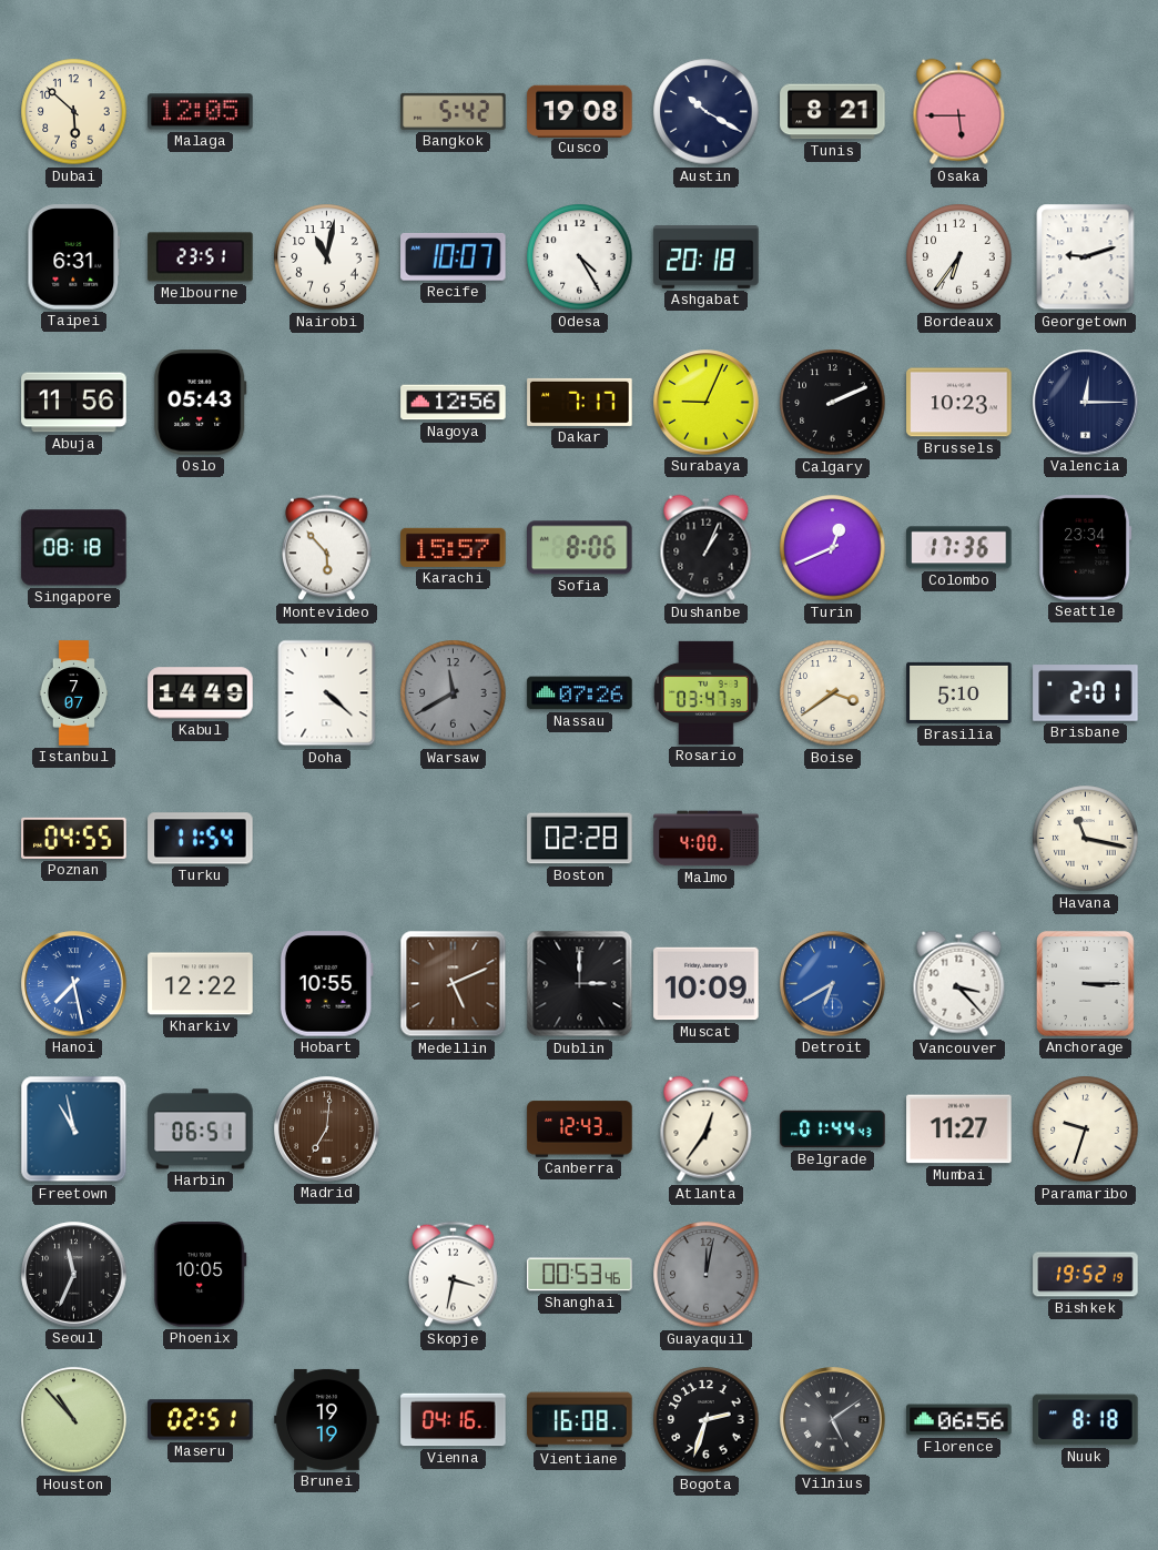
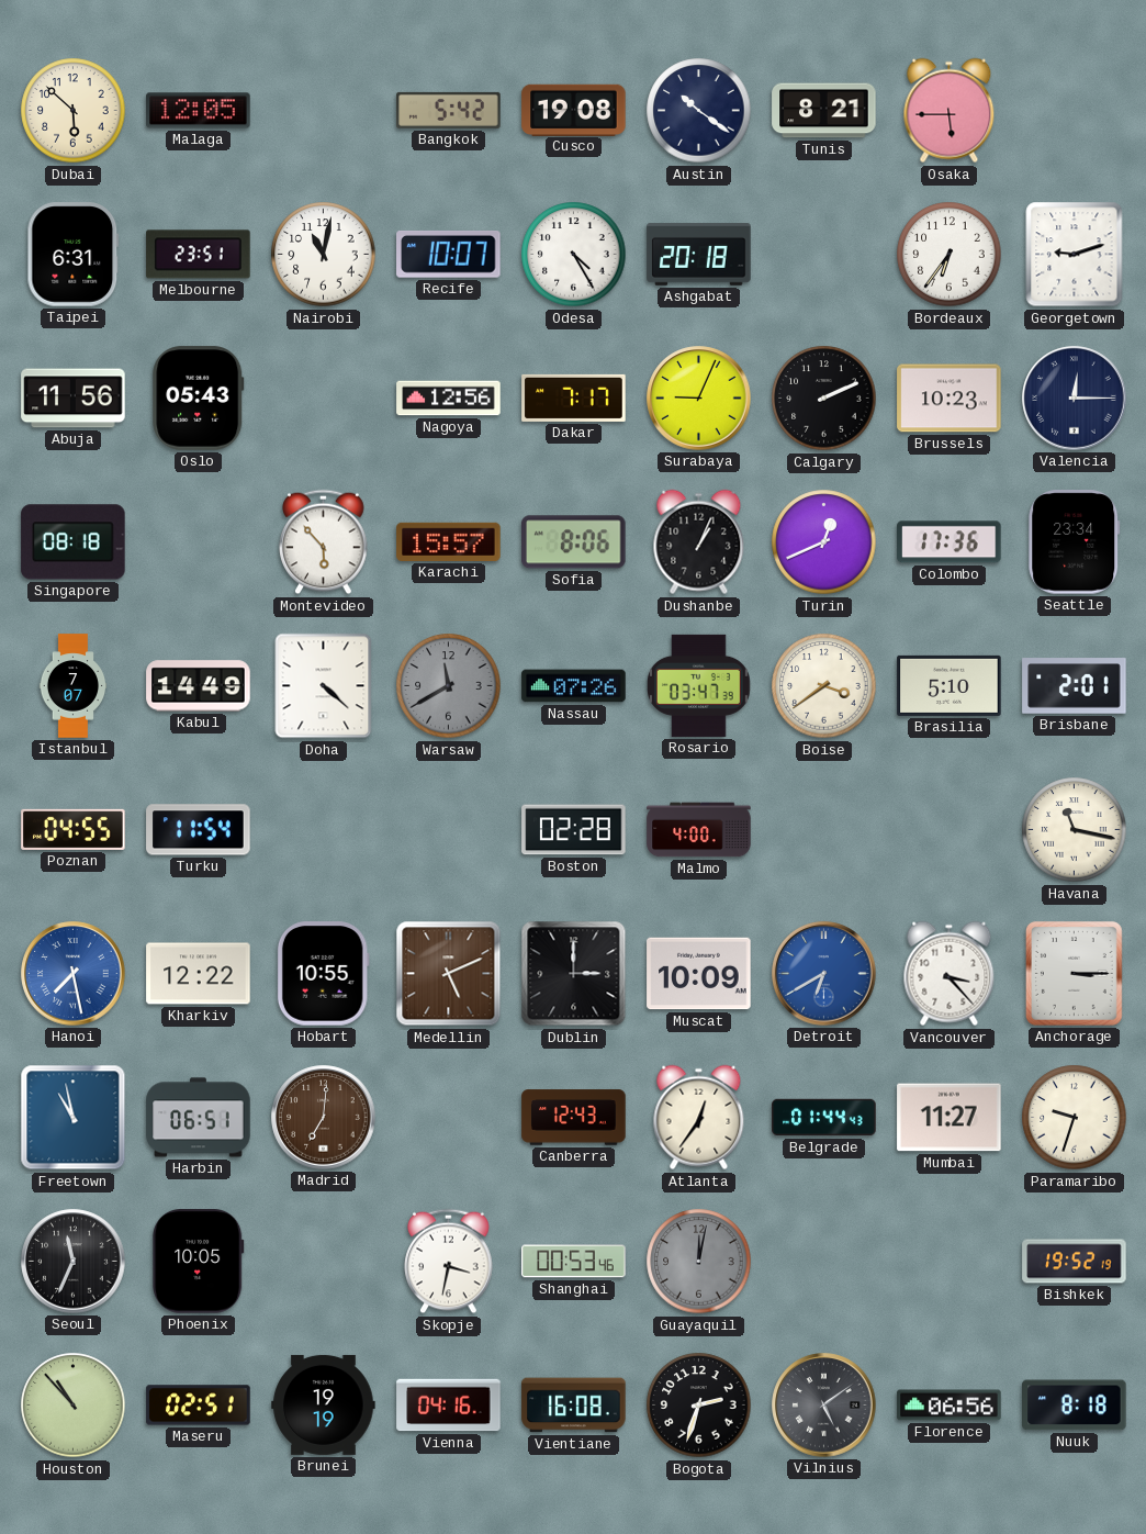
Austin: 10:20 -> 10:21
